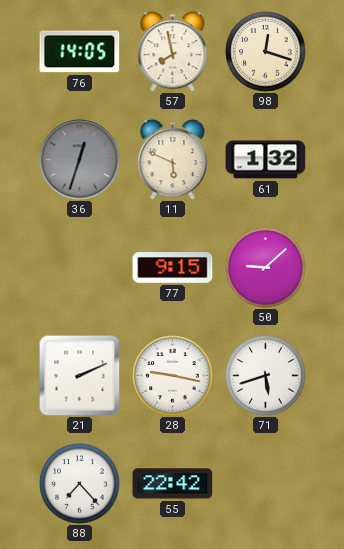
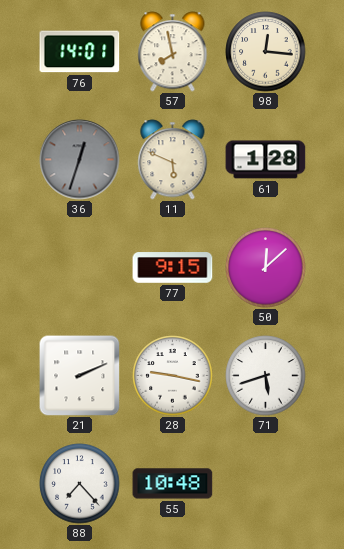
76: 14:05 -> 14:01
98: 12:18 -> 12:16
61: 1:32 -> 1:28
50: 9:08 -> 12:08
55: 22:42 -> 10:48
